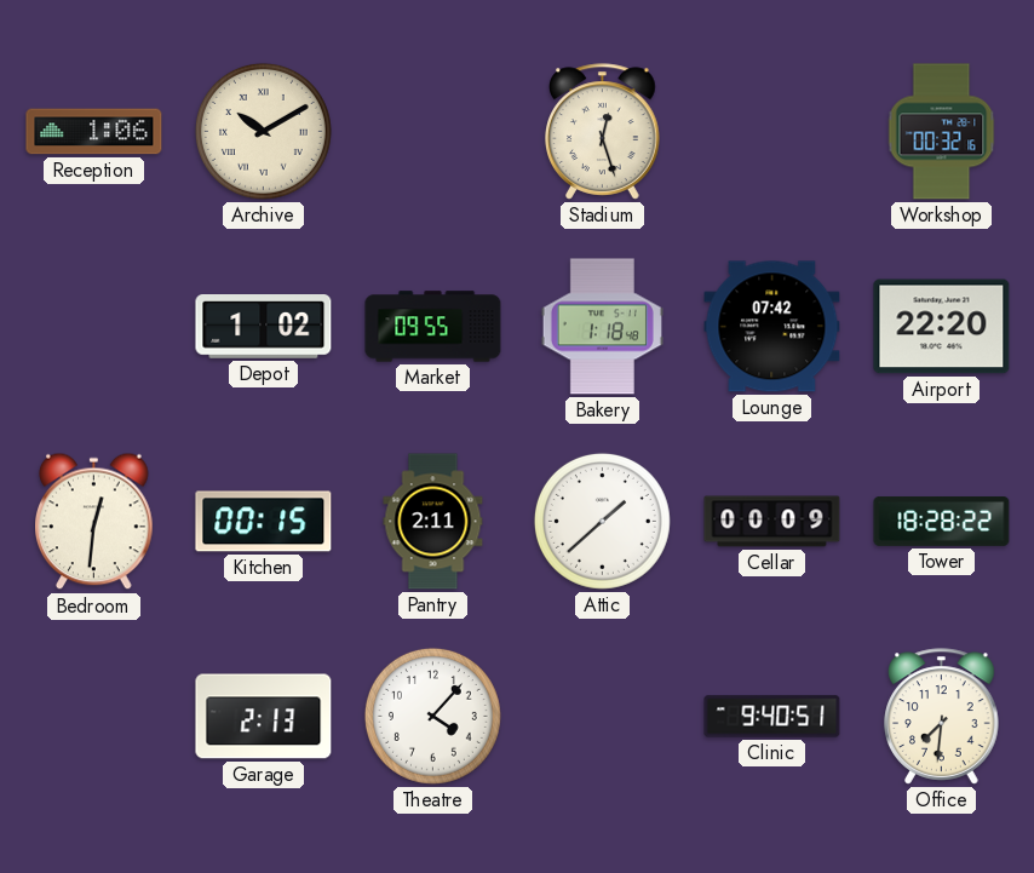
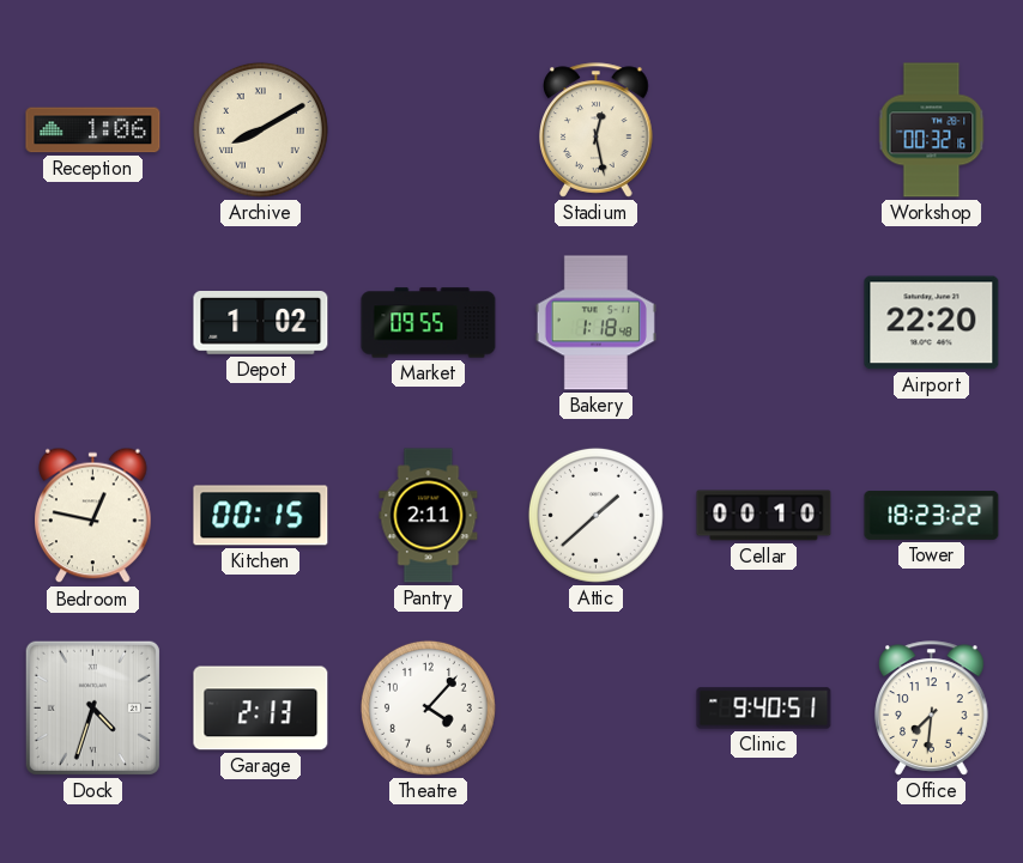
Archive: 10:10 -> 8:10
Stadium: 12:27 -> 12:28
Lounge: 07:42 -> none
Bedroom: 12:31 -> 12:47
Cellar: 00:09 -> 00:10
Tower: 18:28 -> 18:23
Dock: none -> 4:33
